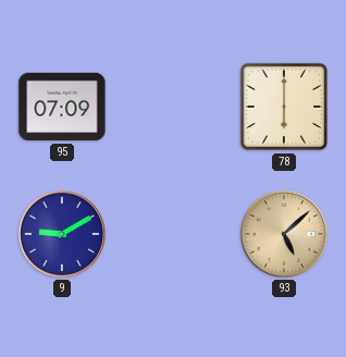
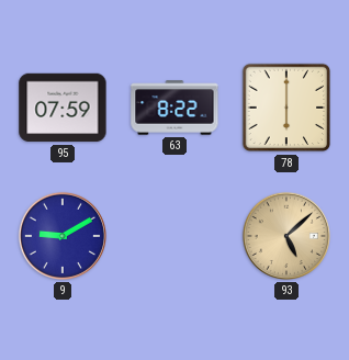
95: 07:09 -> 07:59
63: none -> 8:22
